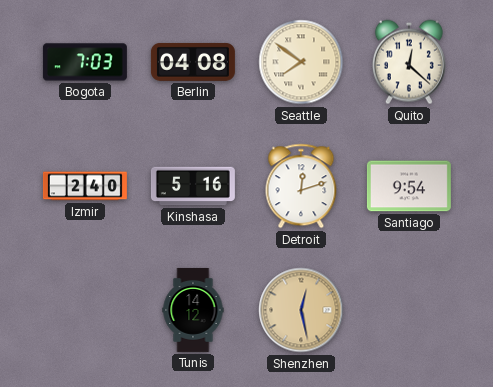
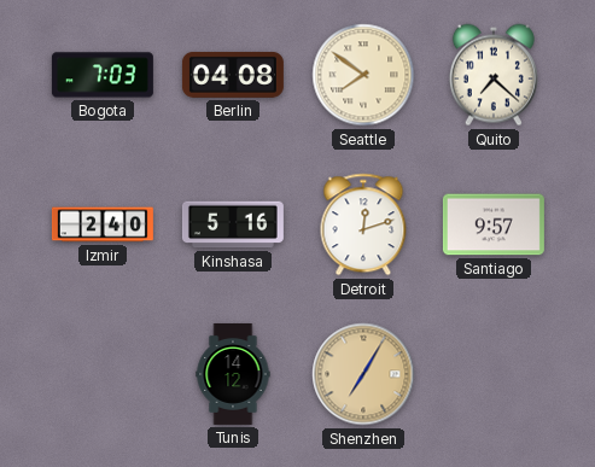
Quito: 12:22 -> 7:22
Santiago: 9:54 -> 9:57
Shenzhen: 12:28 -> 7:05
